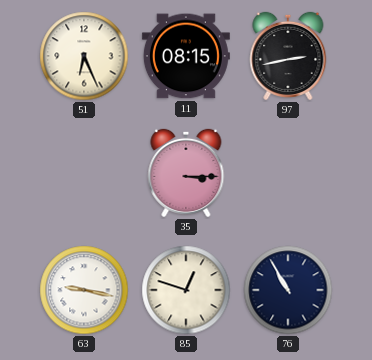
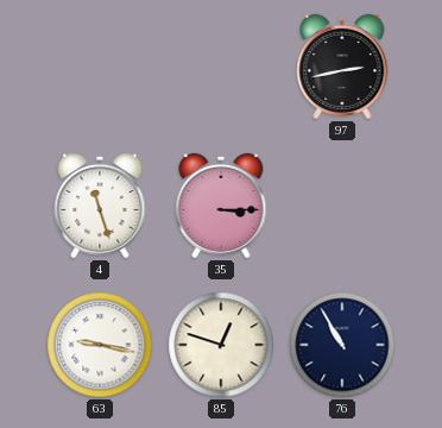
51: 6:26 -> none
11: 08:15 -> none
4: none -> 11:27
